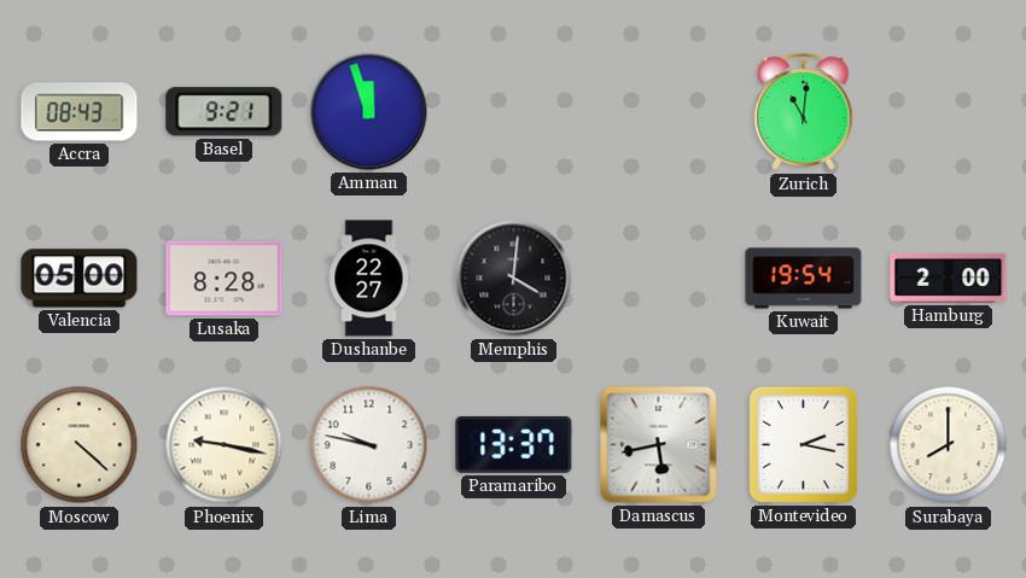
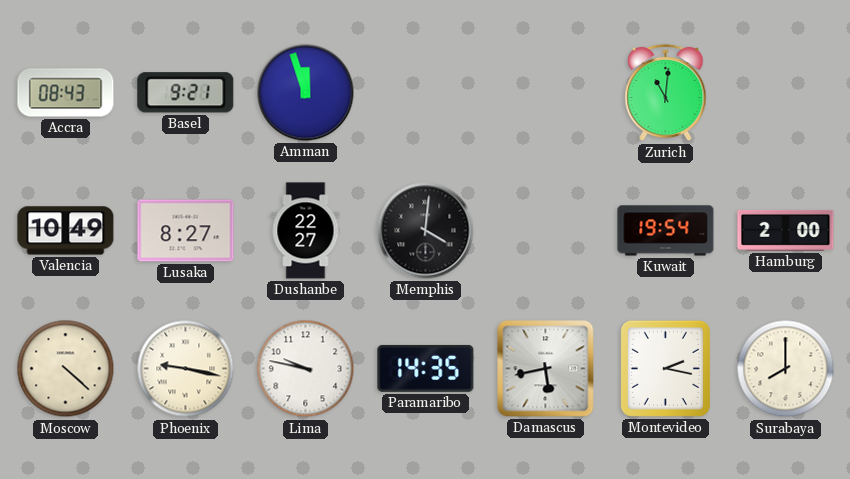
Valencia: 05:00 -> 10:49
Lusaka: 8:28 -> 8:27
Paramaribo: 13:37 -> 14:35
